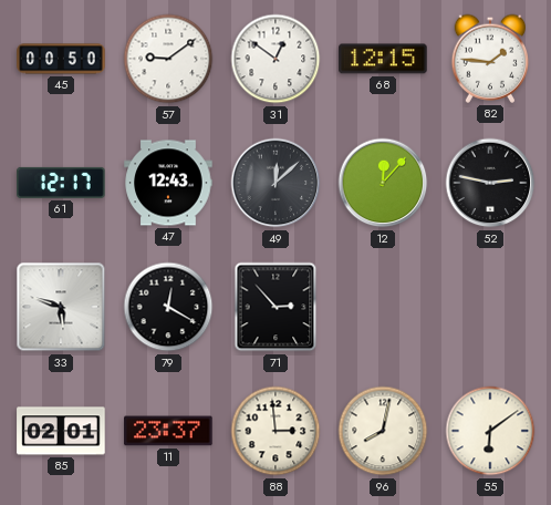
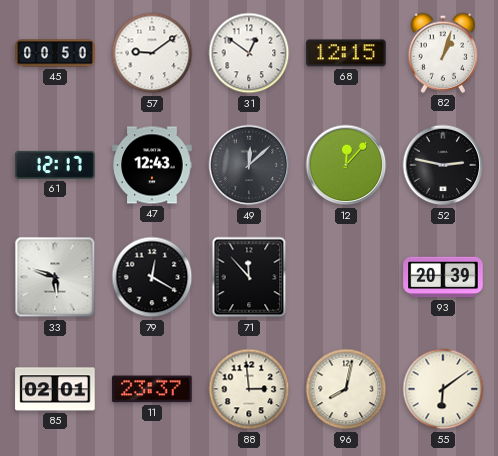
82: 1:46 -> 1:03
71: 2:53 -> 11:53
93: none -> 20:39
